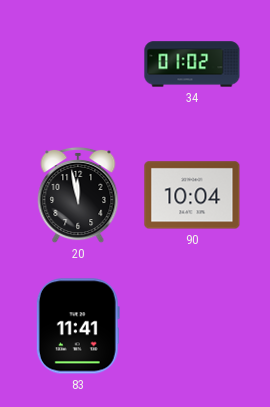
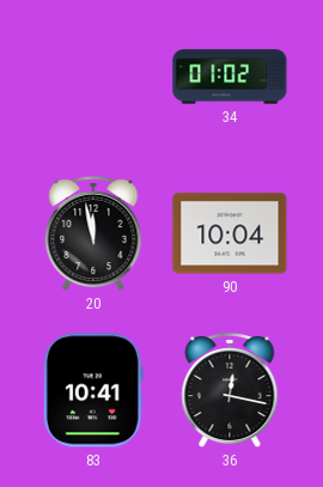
83: 11:41 -> 10:41
36: none -> 12:17
